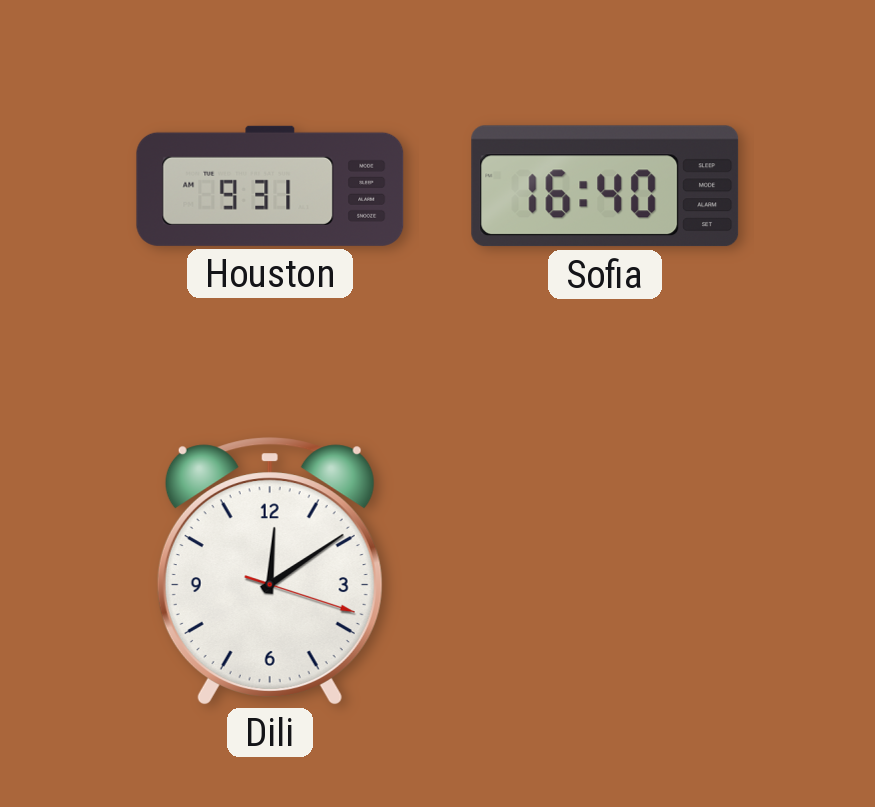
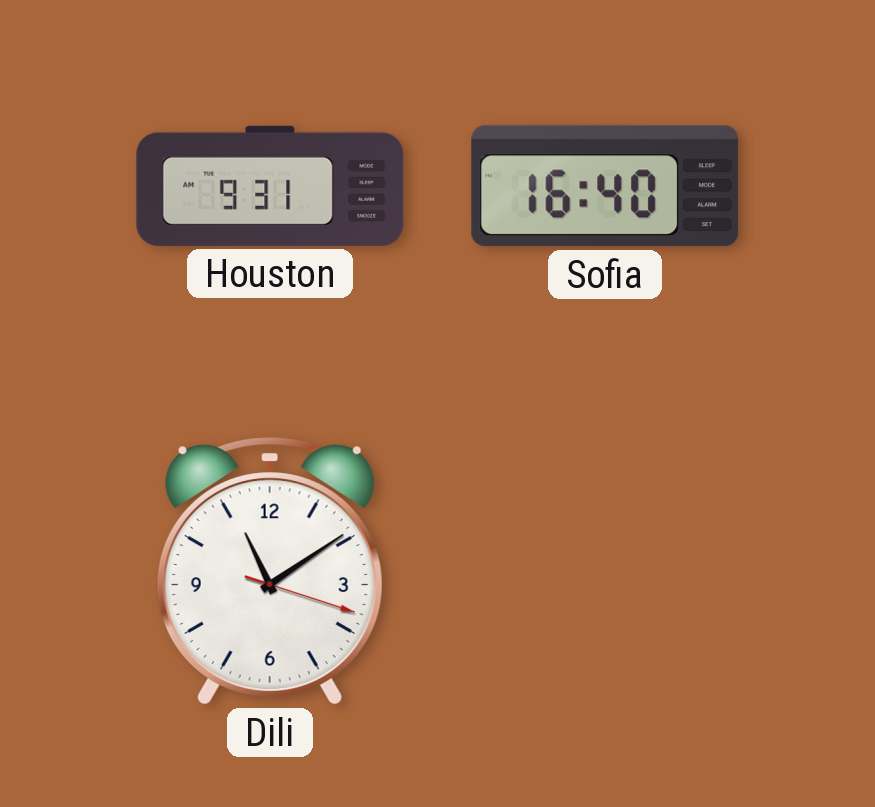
Dili: 12:09 -> 11:09
